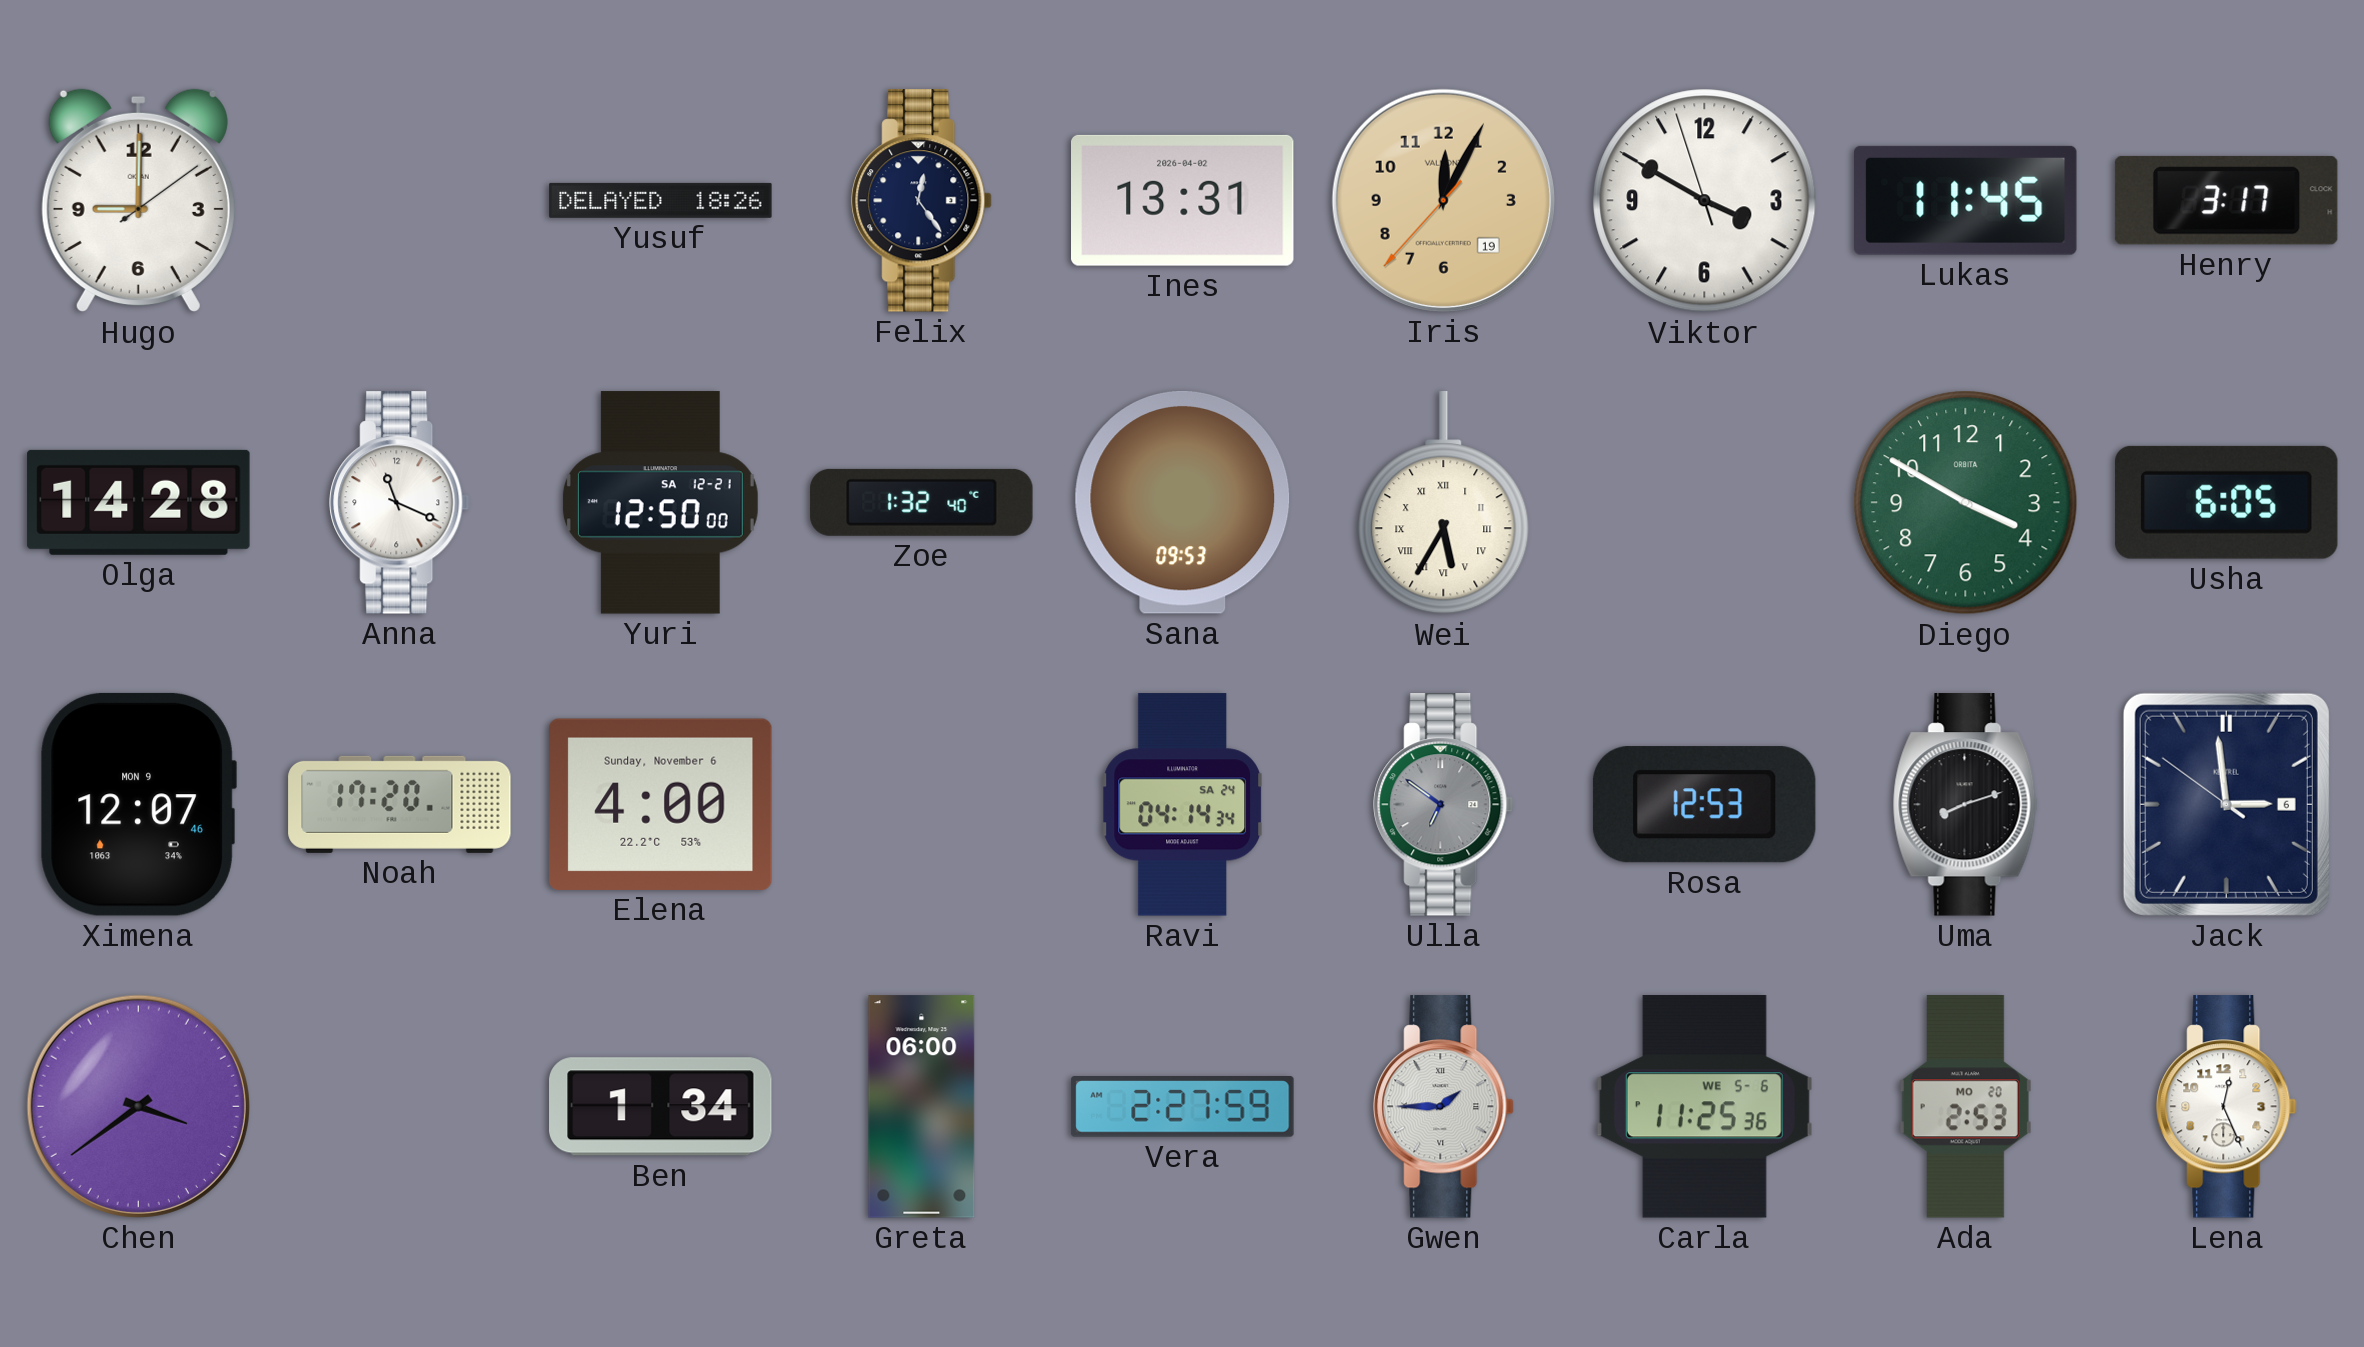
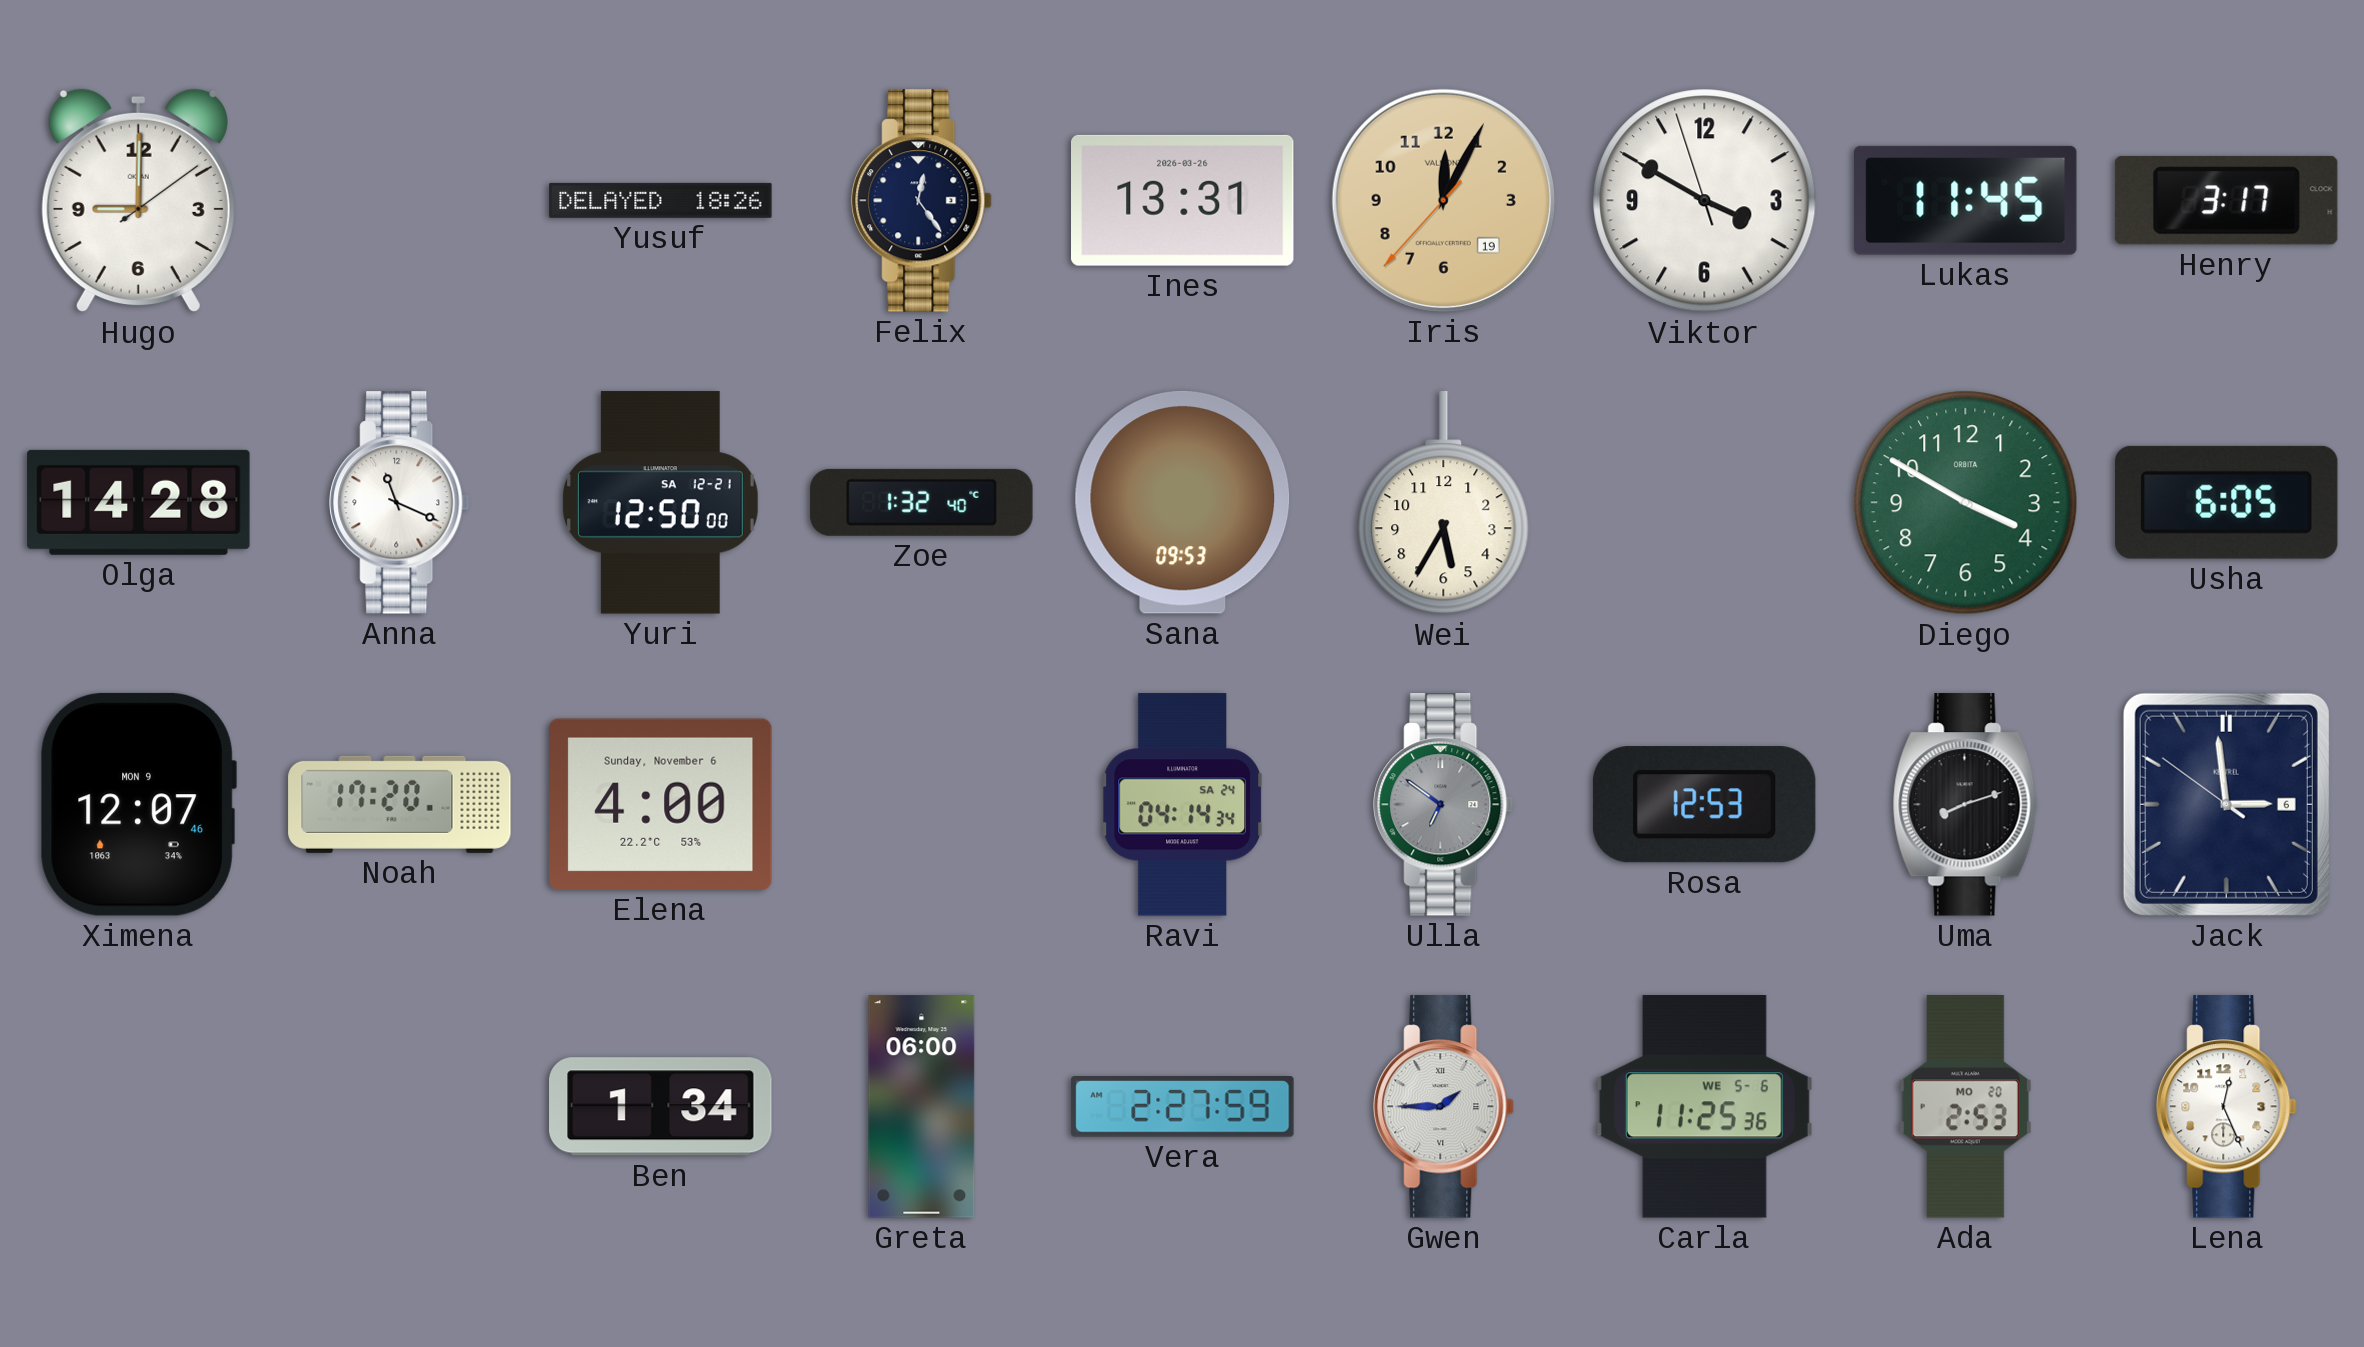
Ines date: 2026-04-02 -> 2026-03-26
Wei numerals: Roman -> Arabic
Chen: 3:39 -> none
